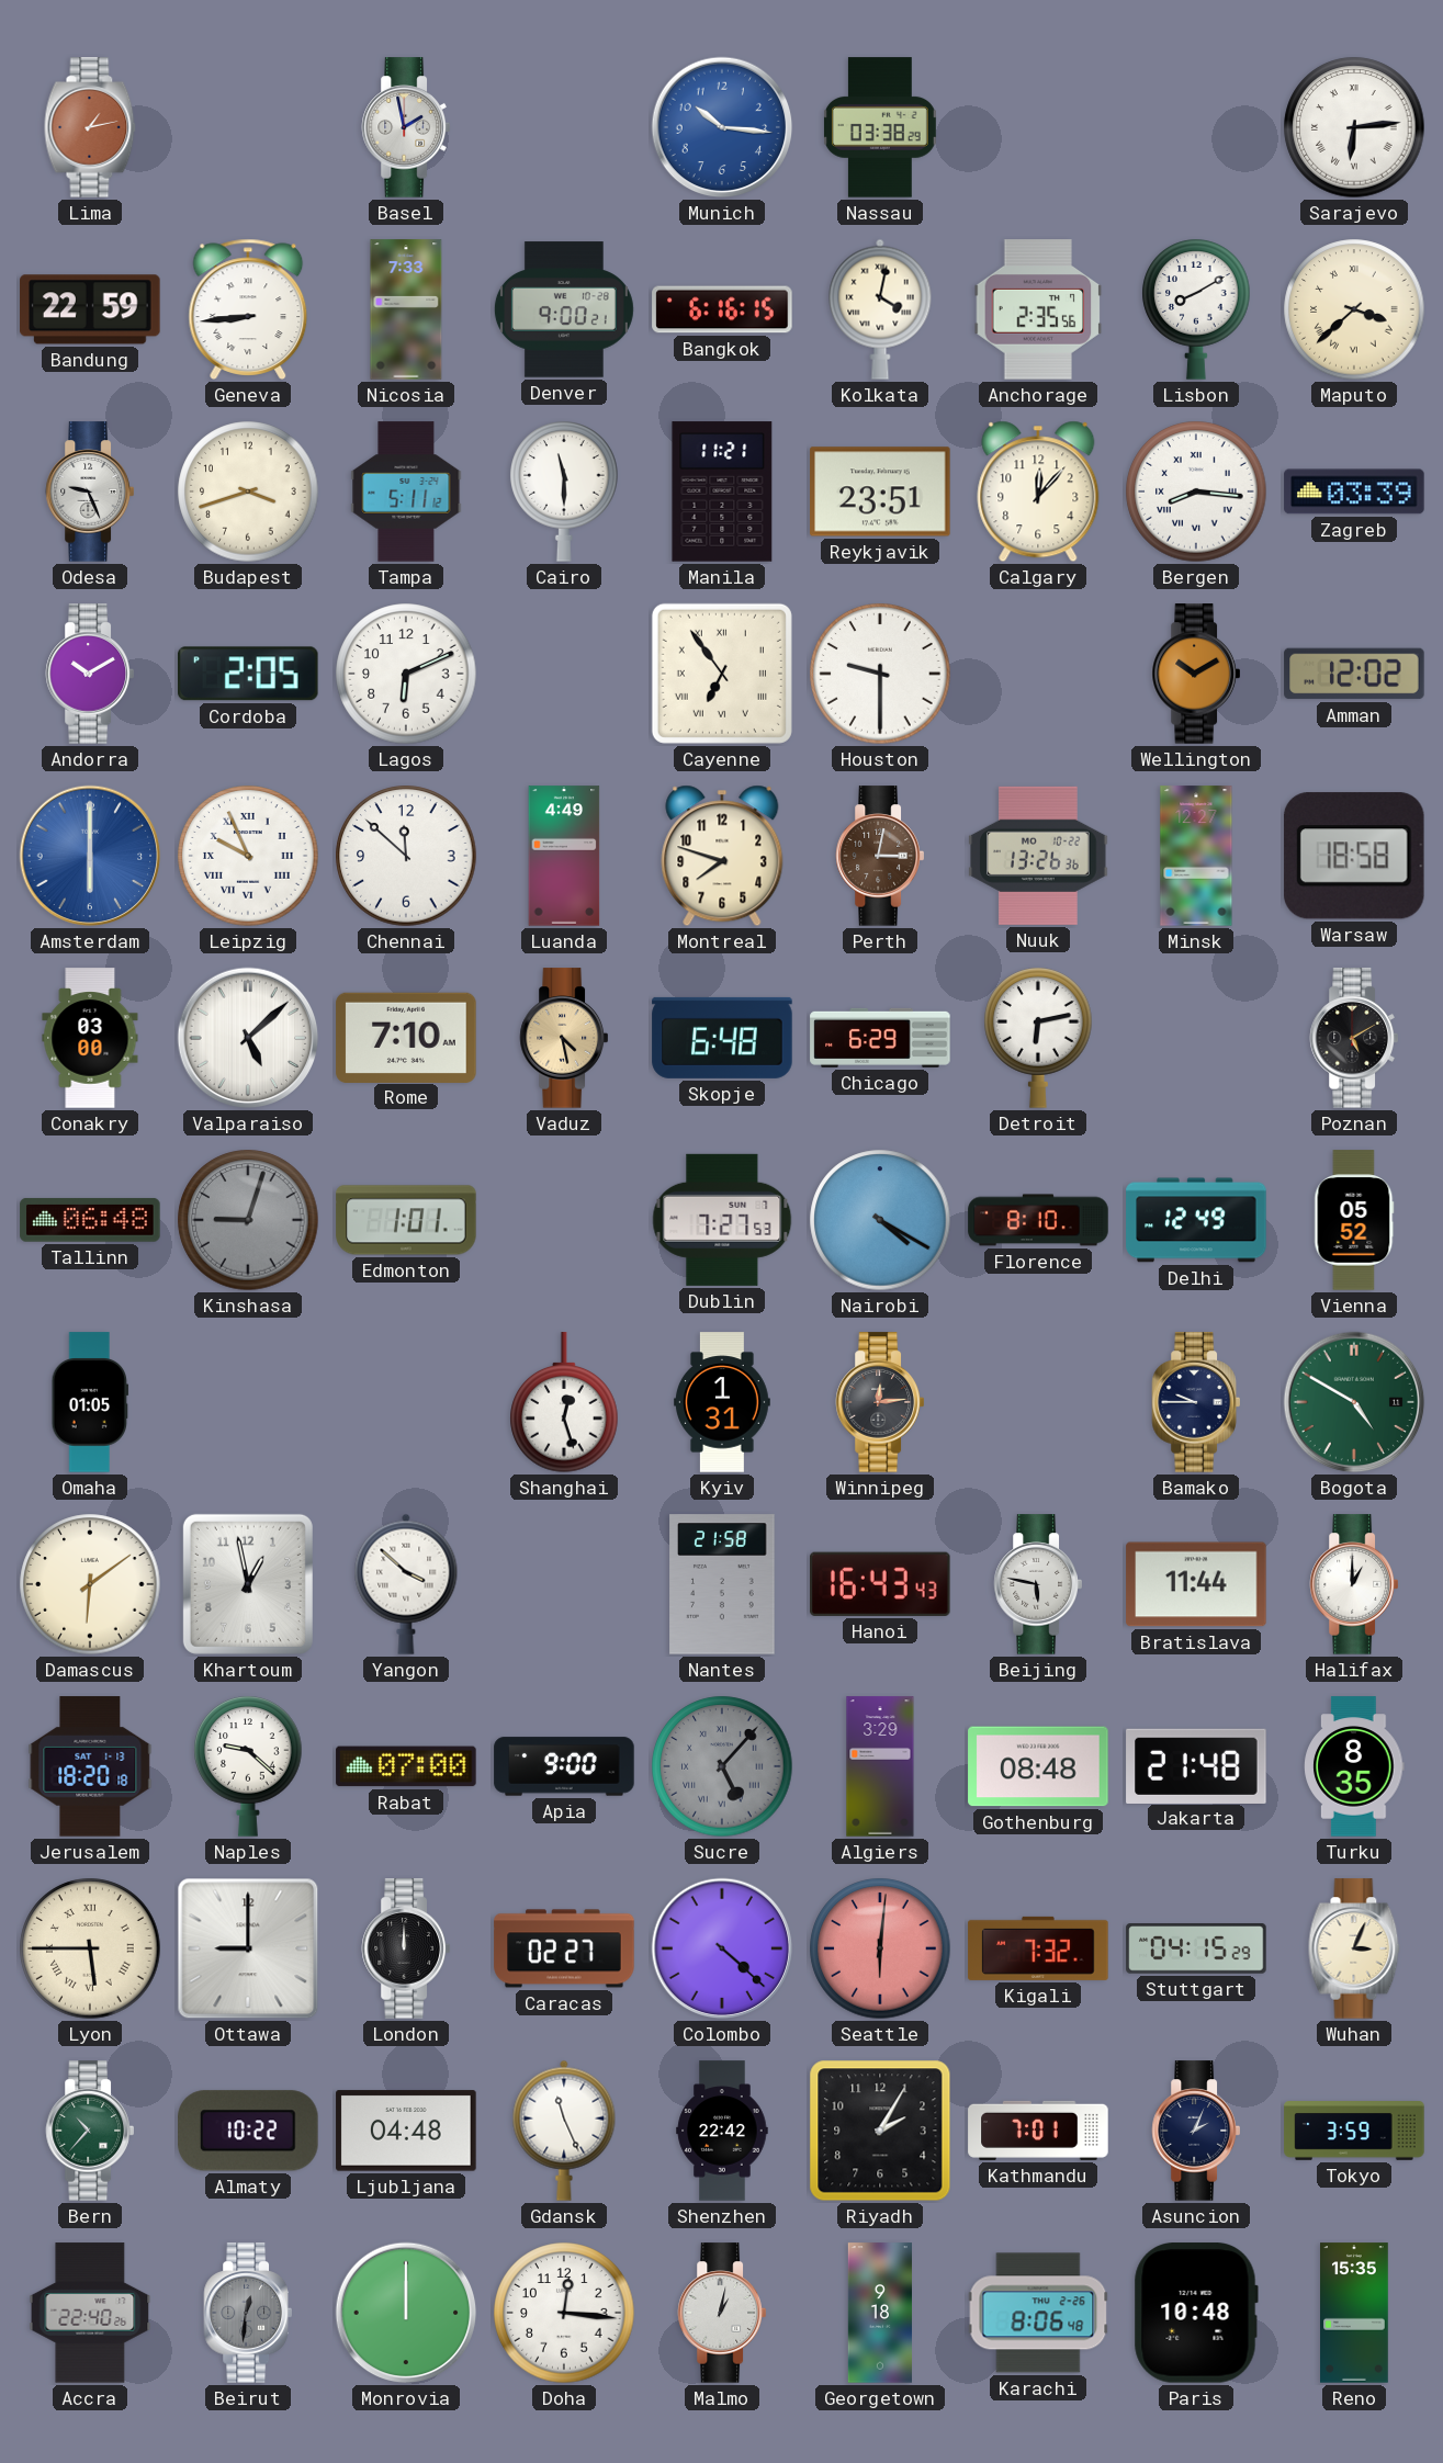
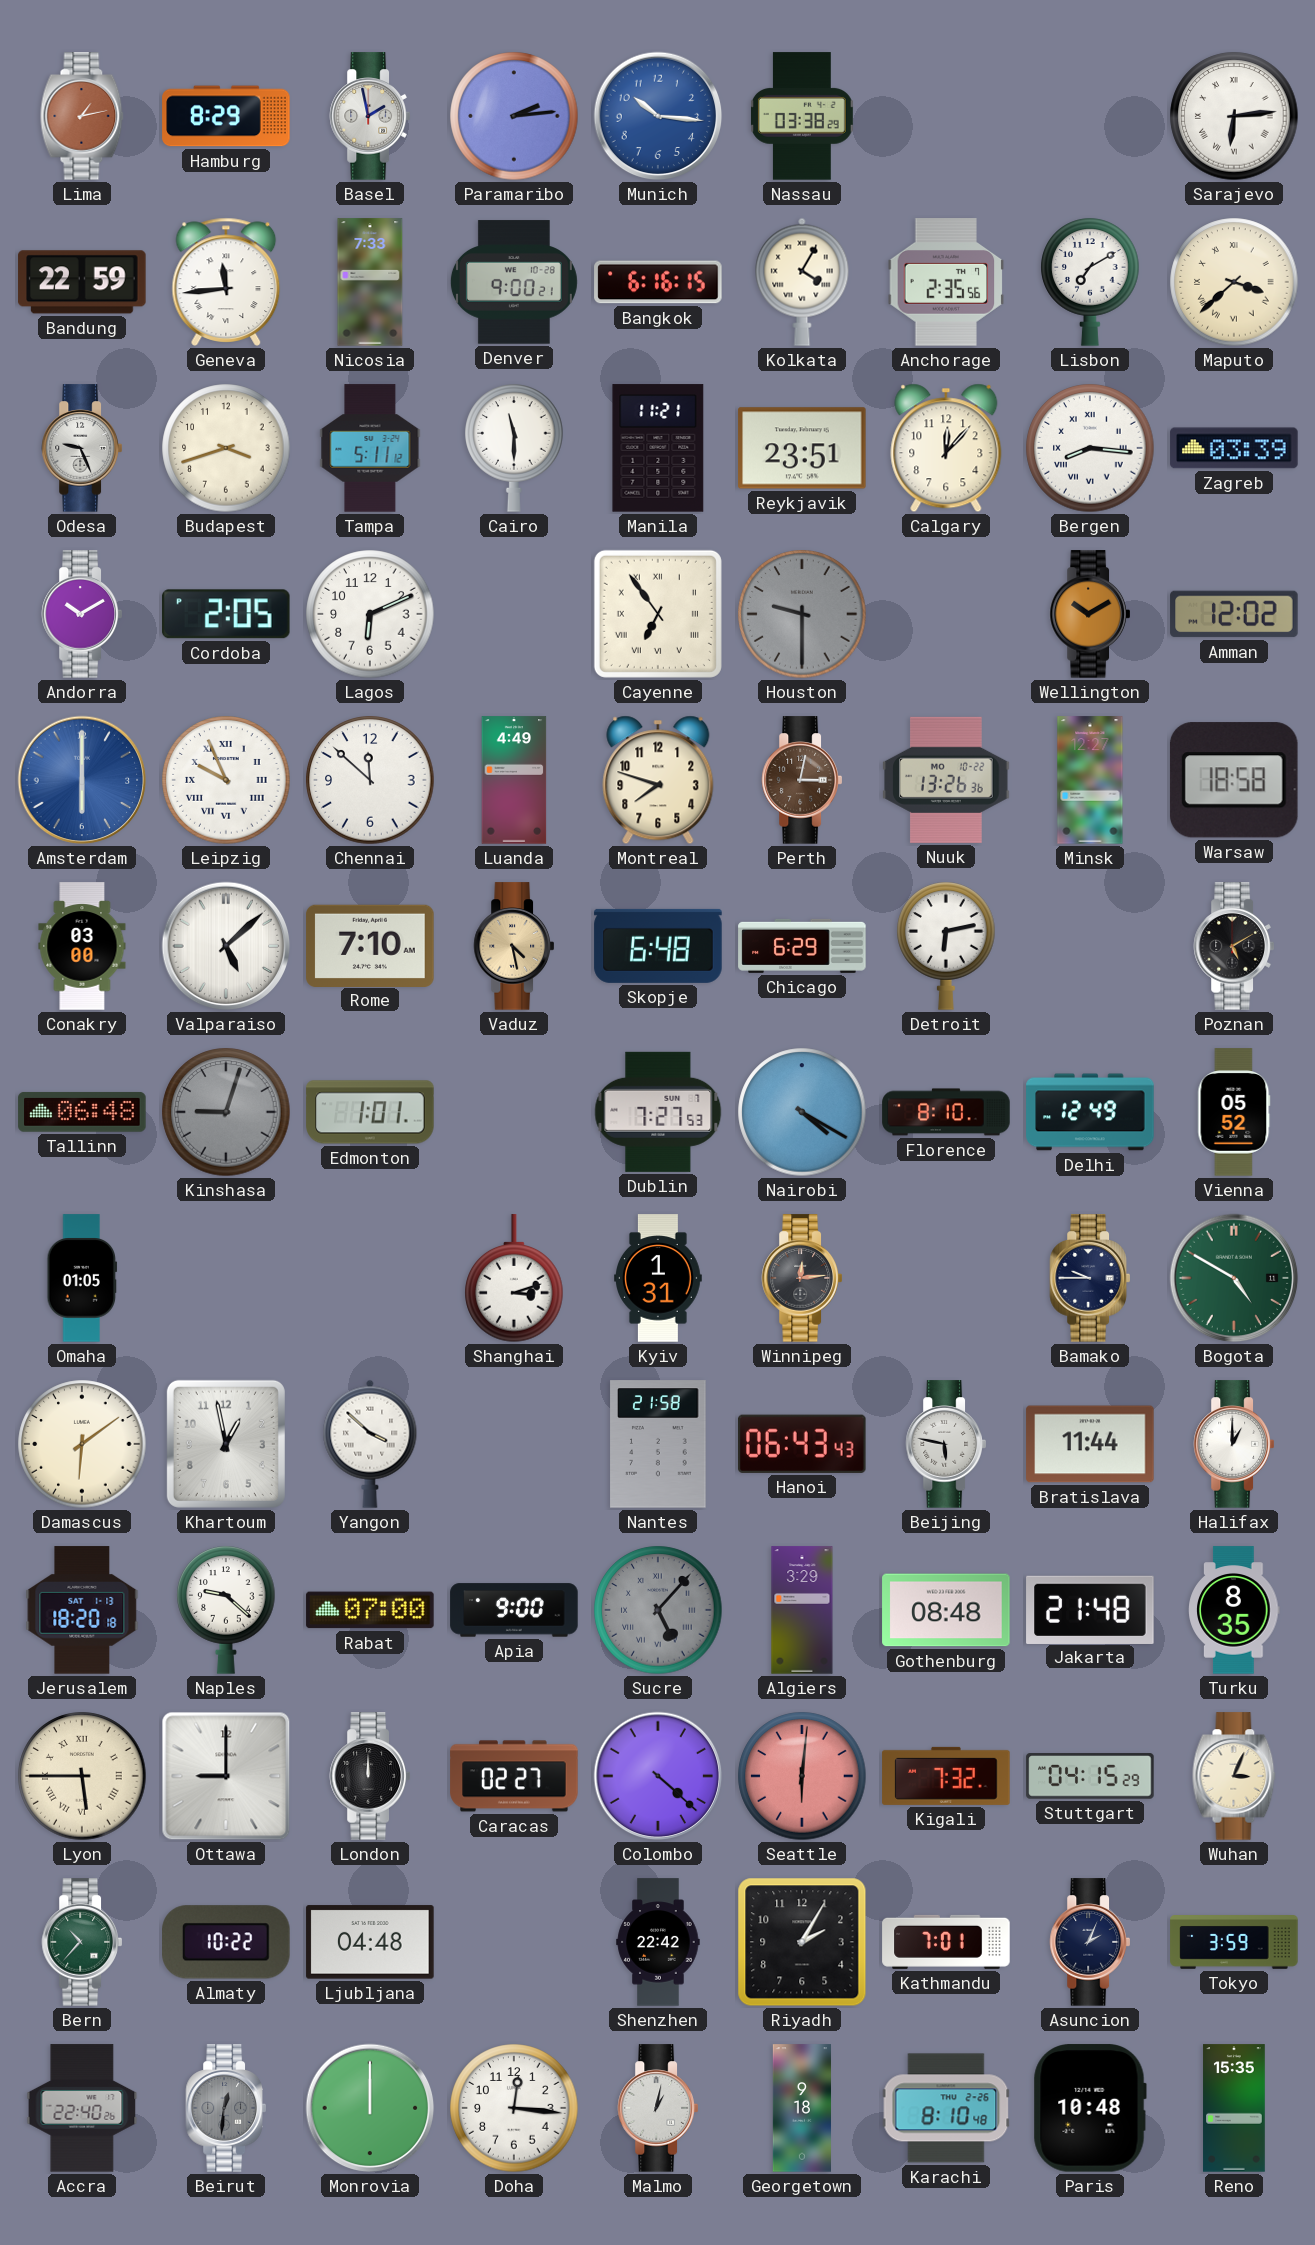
Hamburg: none -> 8:29
Paramaribo: none -> 2:14
Geneva: 8:44 -> 11:44
Kolkata: 4:02 -> 4:05
Lisbon: 8:10 -> 7:10
Houston dial: white -> grey
Shanghai: 12:27 -> 3:12
Hanoi: 16:43 -> 06:43
Gdansk: 11:26 -> none
Karachi: 8:06 -> 8:10
